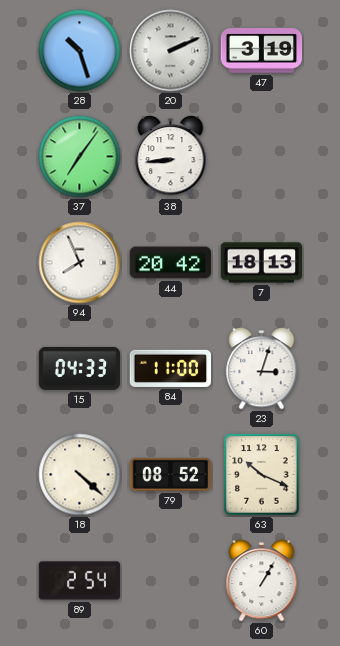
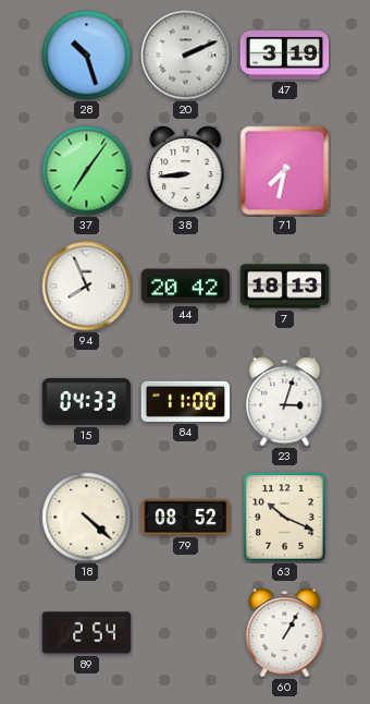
71: none -> 7:32
